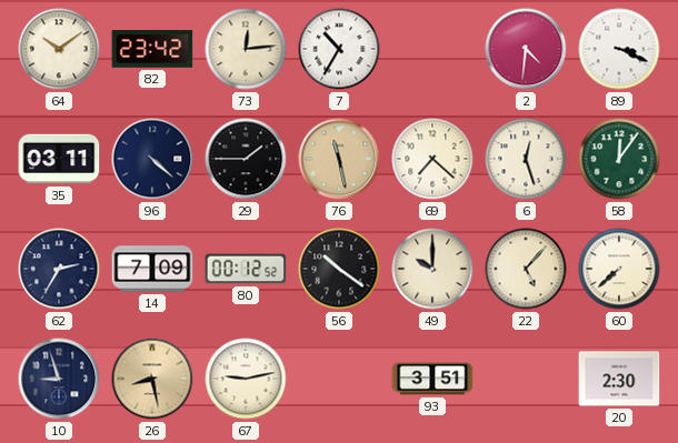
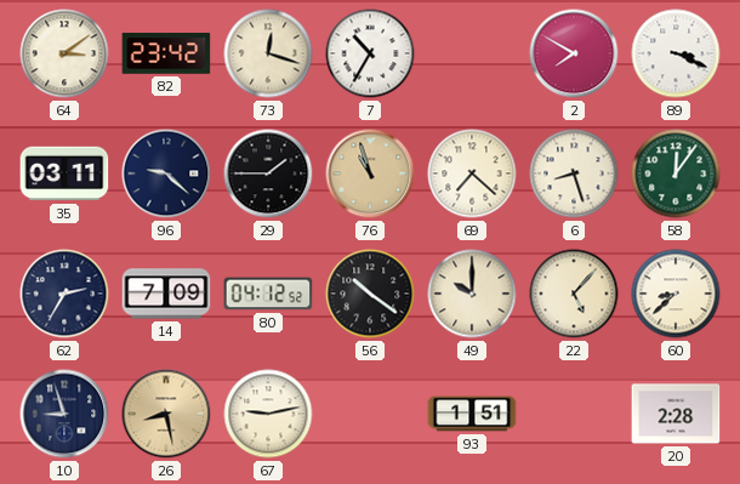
64: 10:09 -> 3:09
73: 12:14 -> 12:18
2: 4:31 -> 7:50
96: 4:22 -> 9:22
76: 11:28 -> 10:57
6: 12:27 -> 8:27
80: 00:12 -> 04:12
60: 7:38 -> 8:38
93: 3:51 -> 1:51
20: 2:30 -> 2:28
